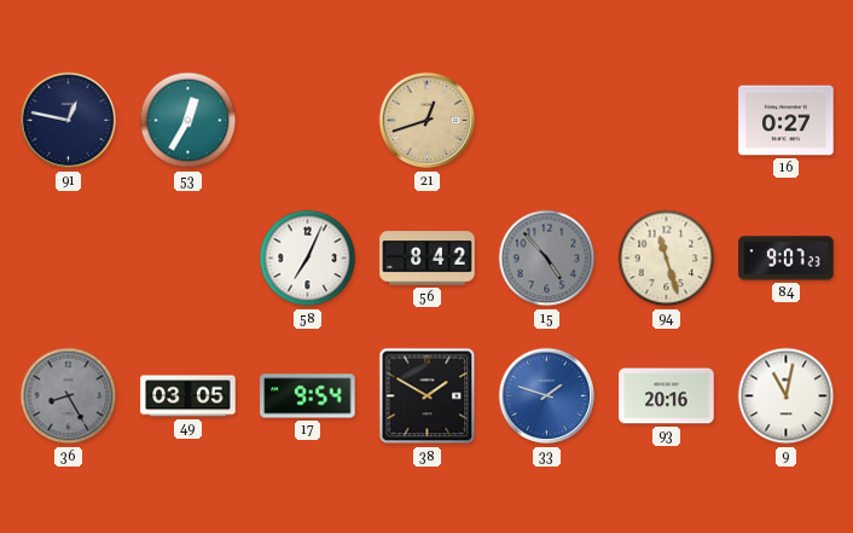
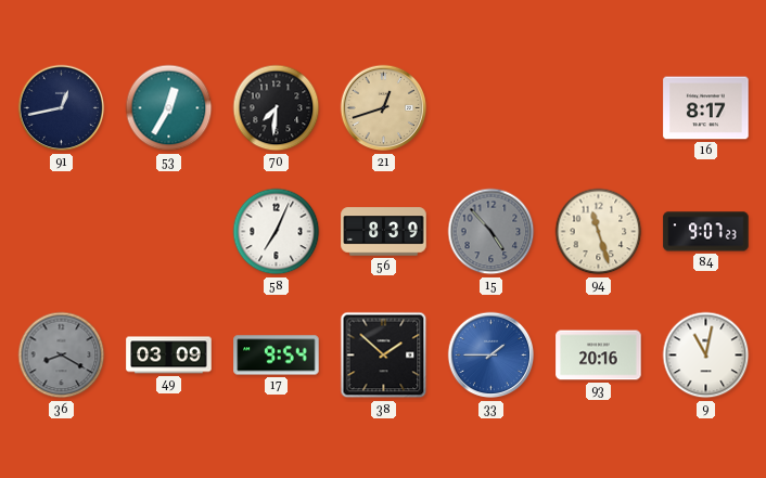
91: 12:47 -> 12:43
70: none -> 7:31
16: 0:27 -> 8:17
56: 8:42 -> 8:39
36: 8:25 -> 8:20
49: 03:05 -> 03:09
38: 1:50 -> 1:52
33: 1:48 -> 1:45
